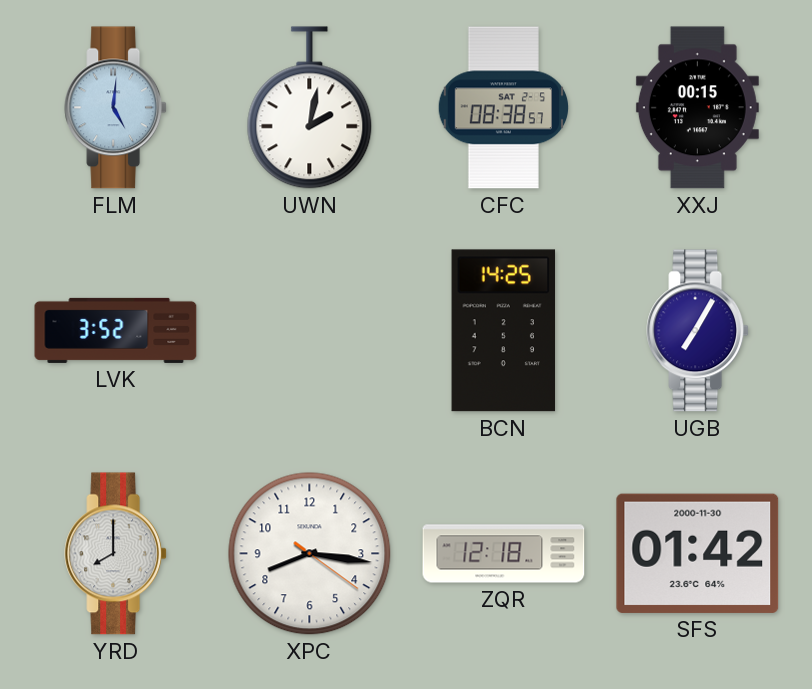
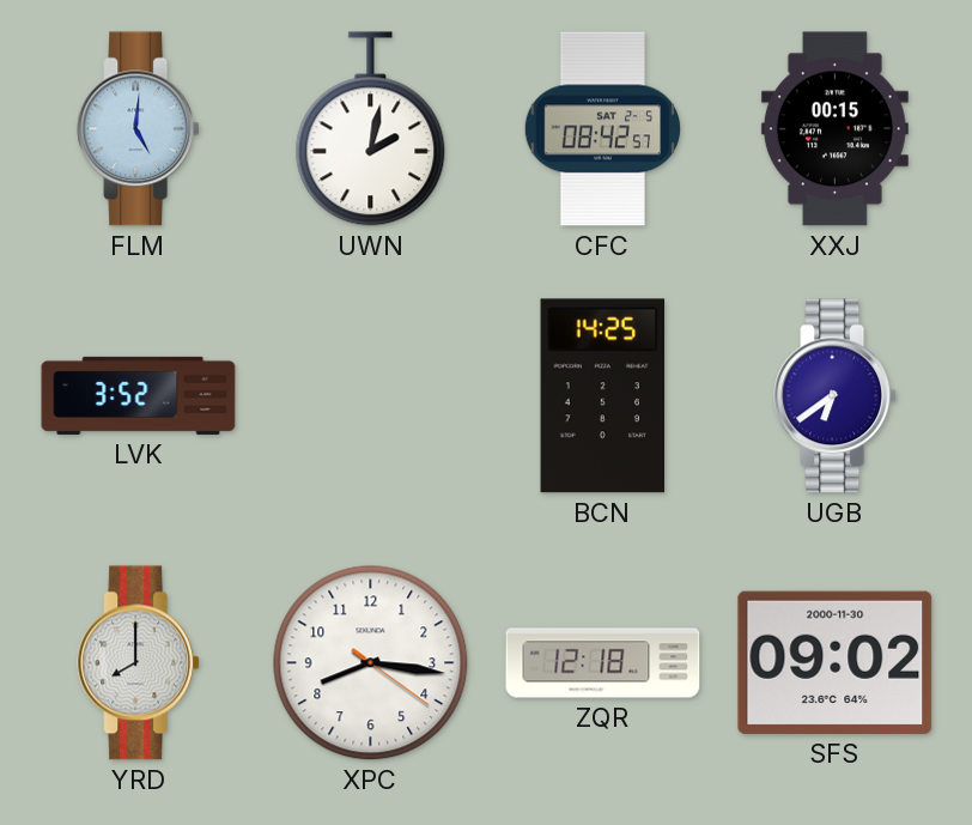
CFC: 08:38 -> 08:42
UGB: 7:05 -> 6:39
SFS: 01:42 -> 09:02
